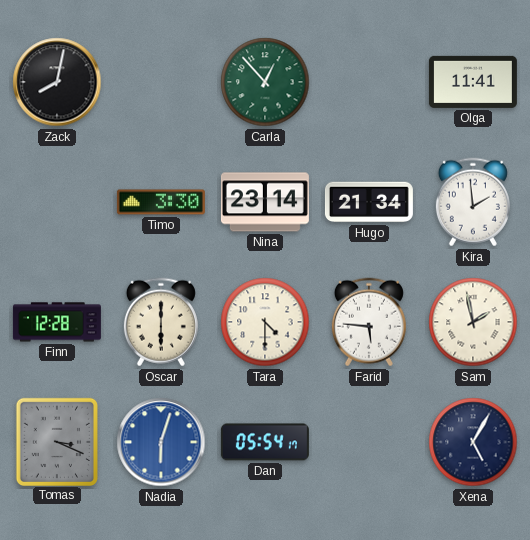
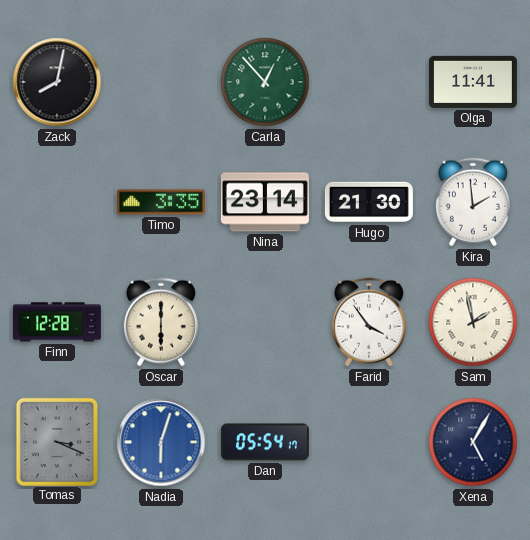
Timo: 3:30 -> 3:35
Hugo: 21:34 -> 21:30
Tara: 4:30 -> none
Farid: 5:46 -> 3:54
